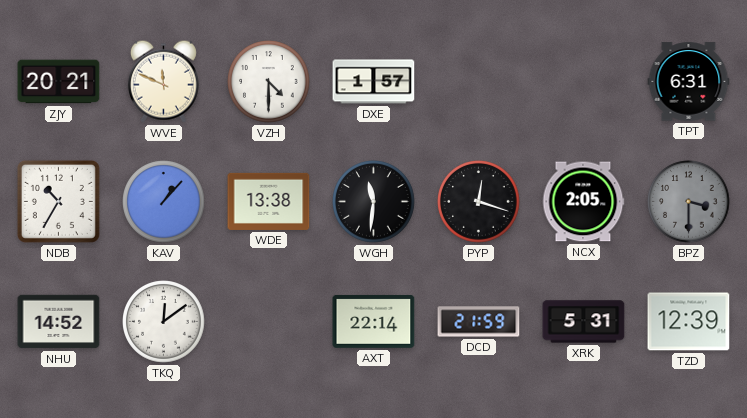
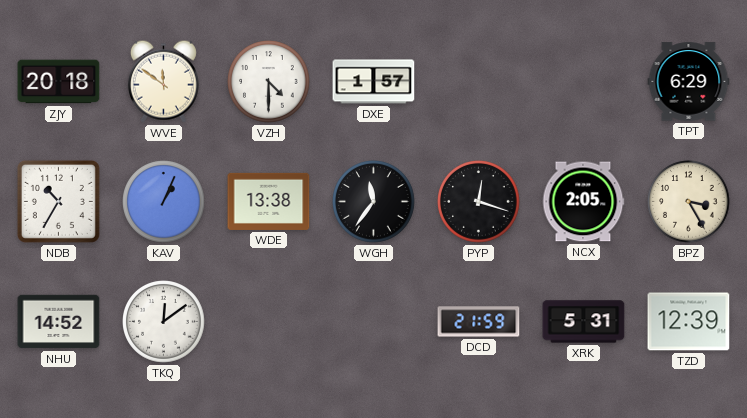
ZJY: 20:21 -> 20:18
WVE: 11:49 -> 11:51
TPT: 6:31 -> 6:29
KAV: 1:07 -> 1:04
WGH: 11:31 -> 11:36
BPZ: 3:30 -> 3:25
BPZ dial: grey -> cream
AXT: 22:14 -> none
